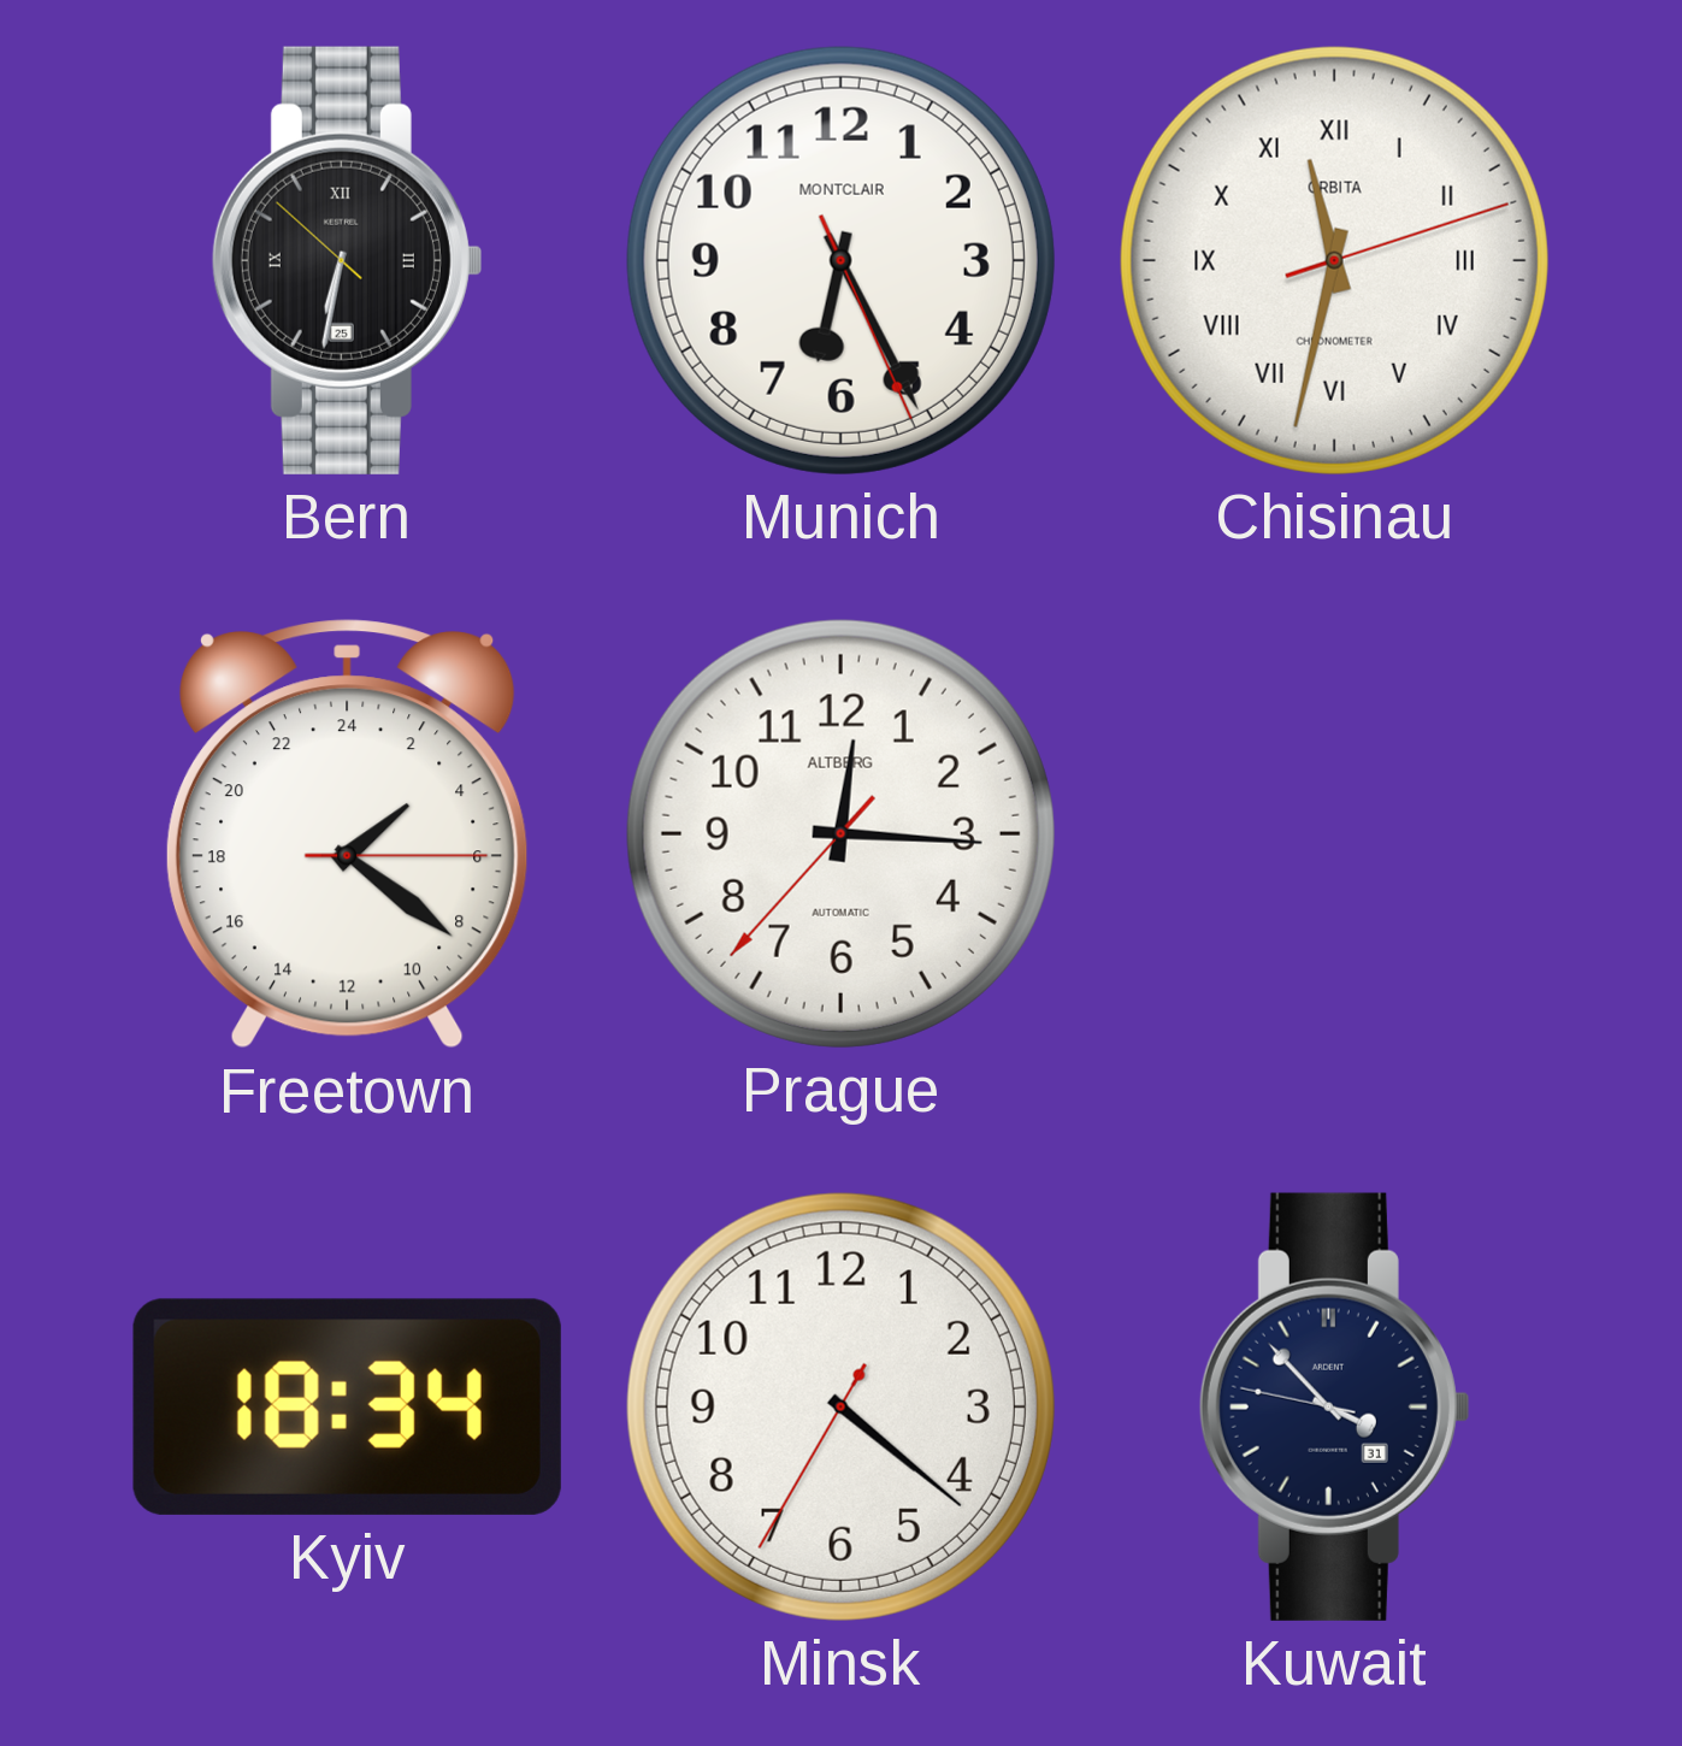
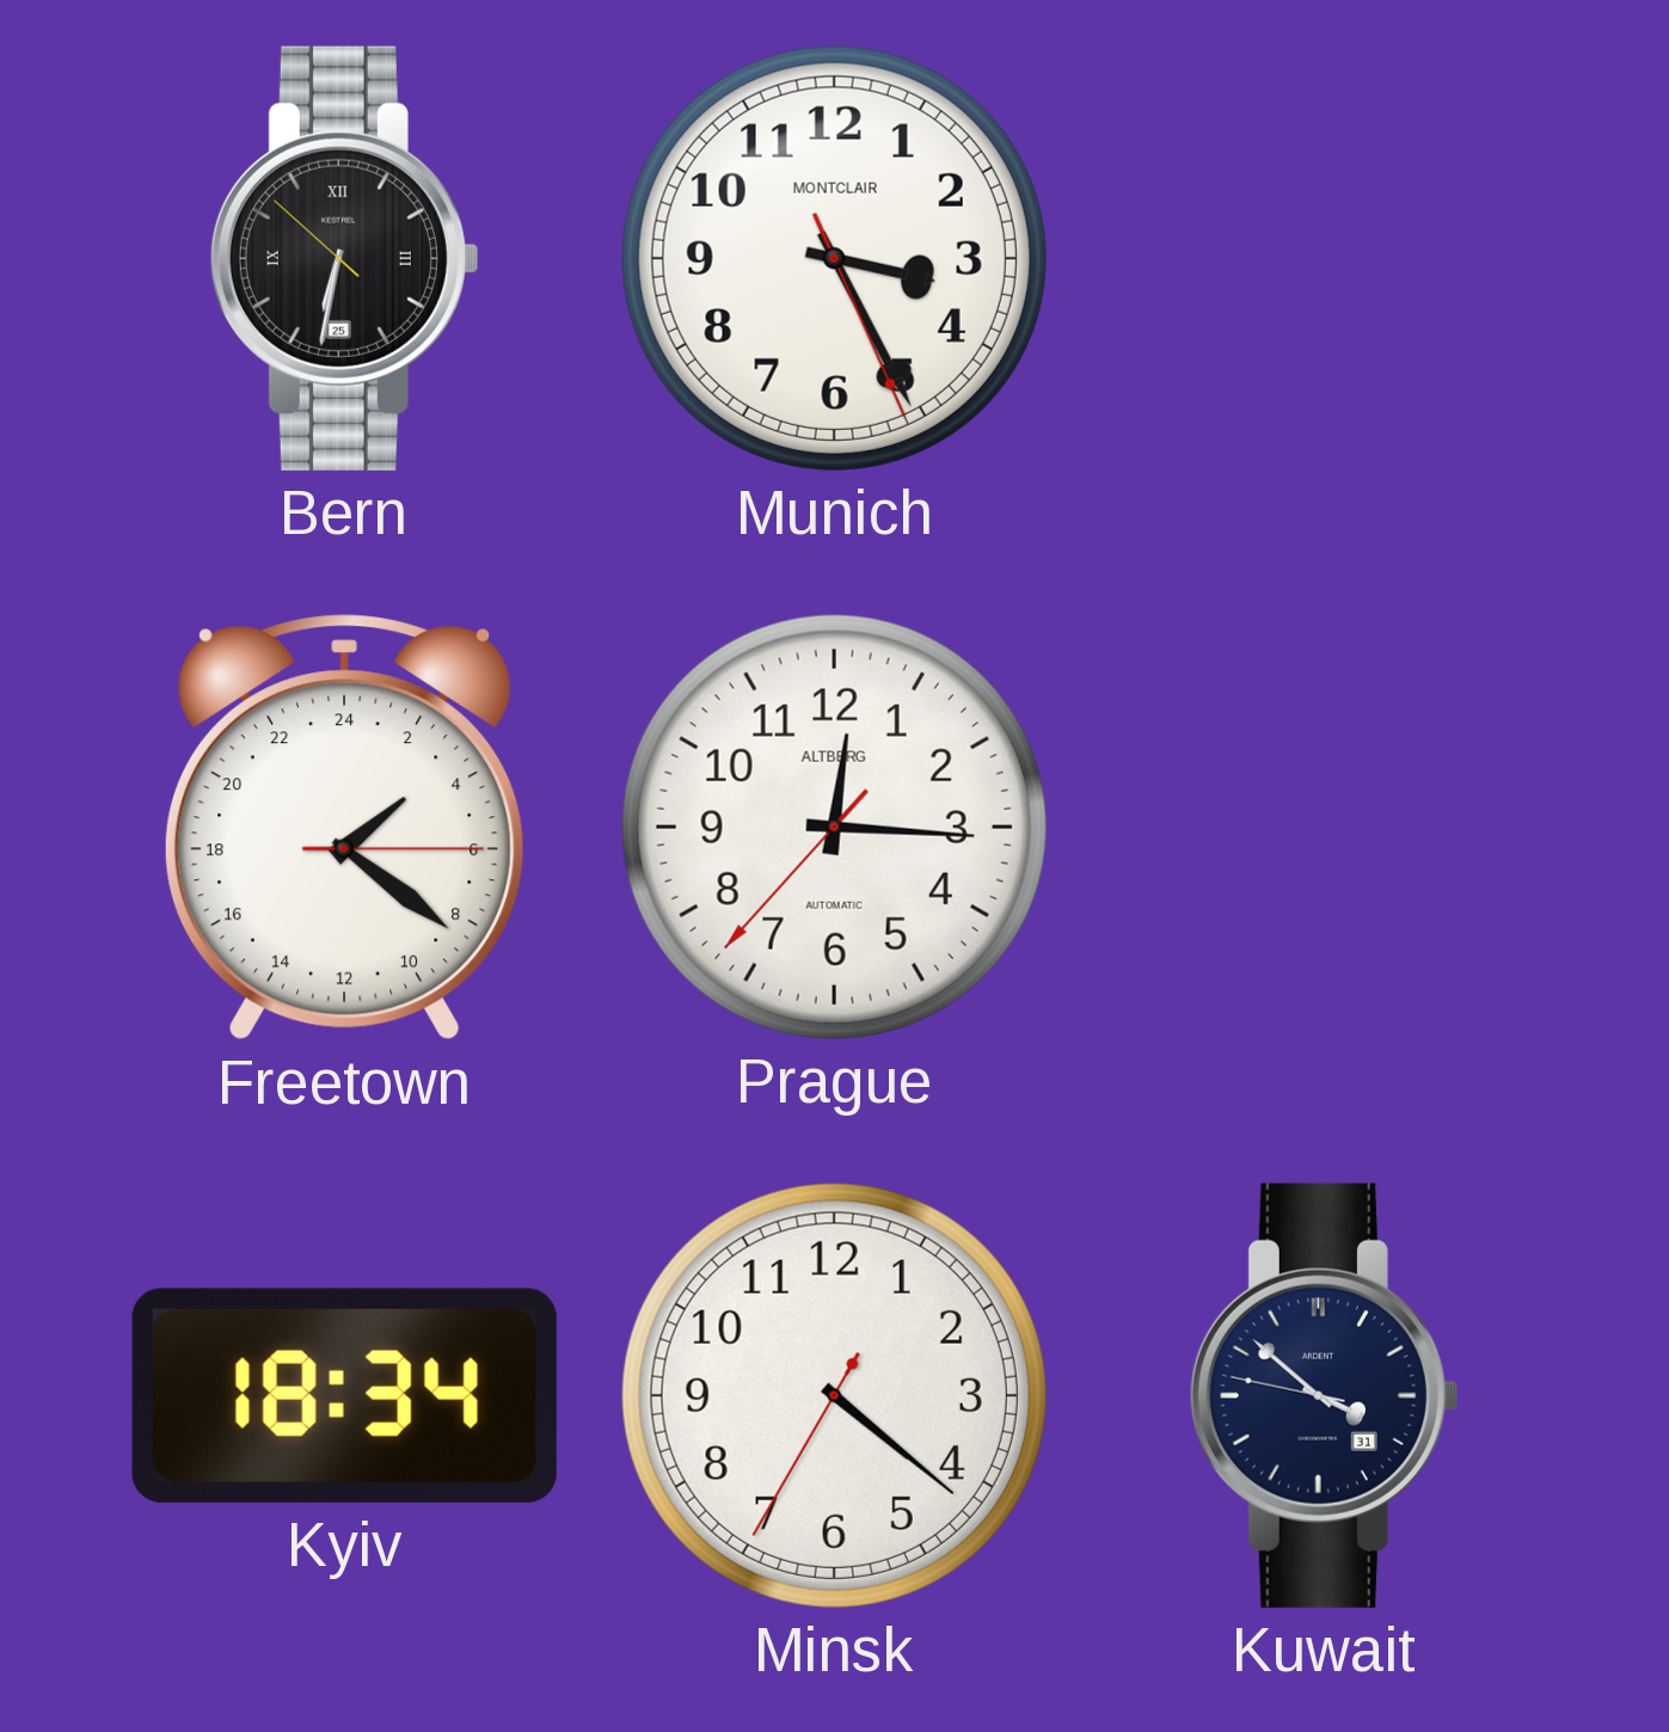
Munich: 6:25 -> 3:25
Chisinau: 11:32 -> none
Kuwait: 3:52 -> 3:51
